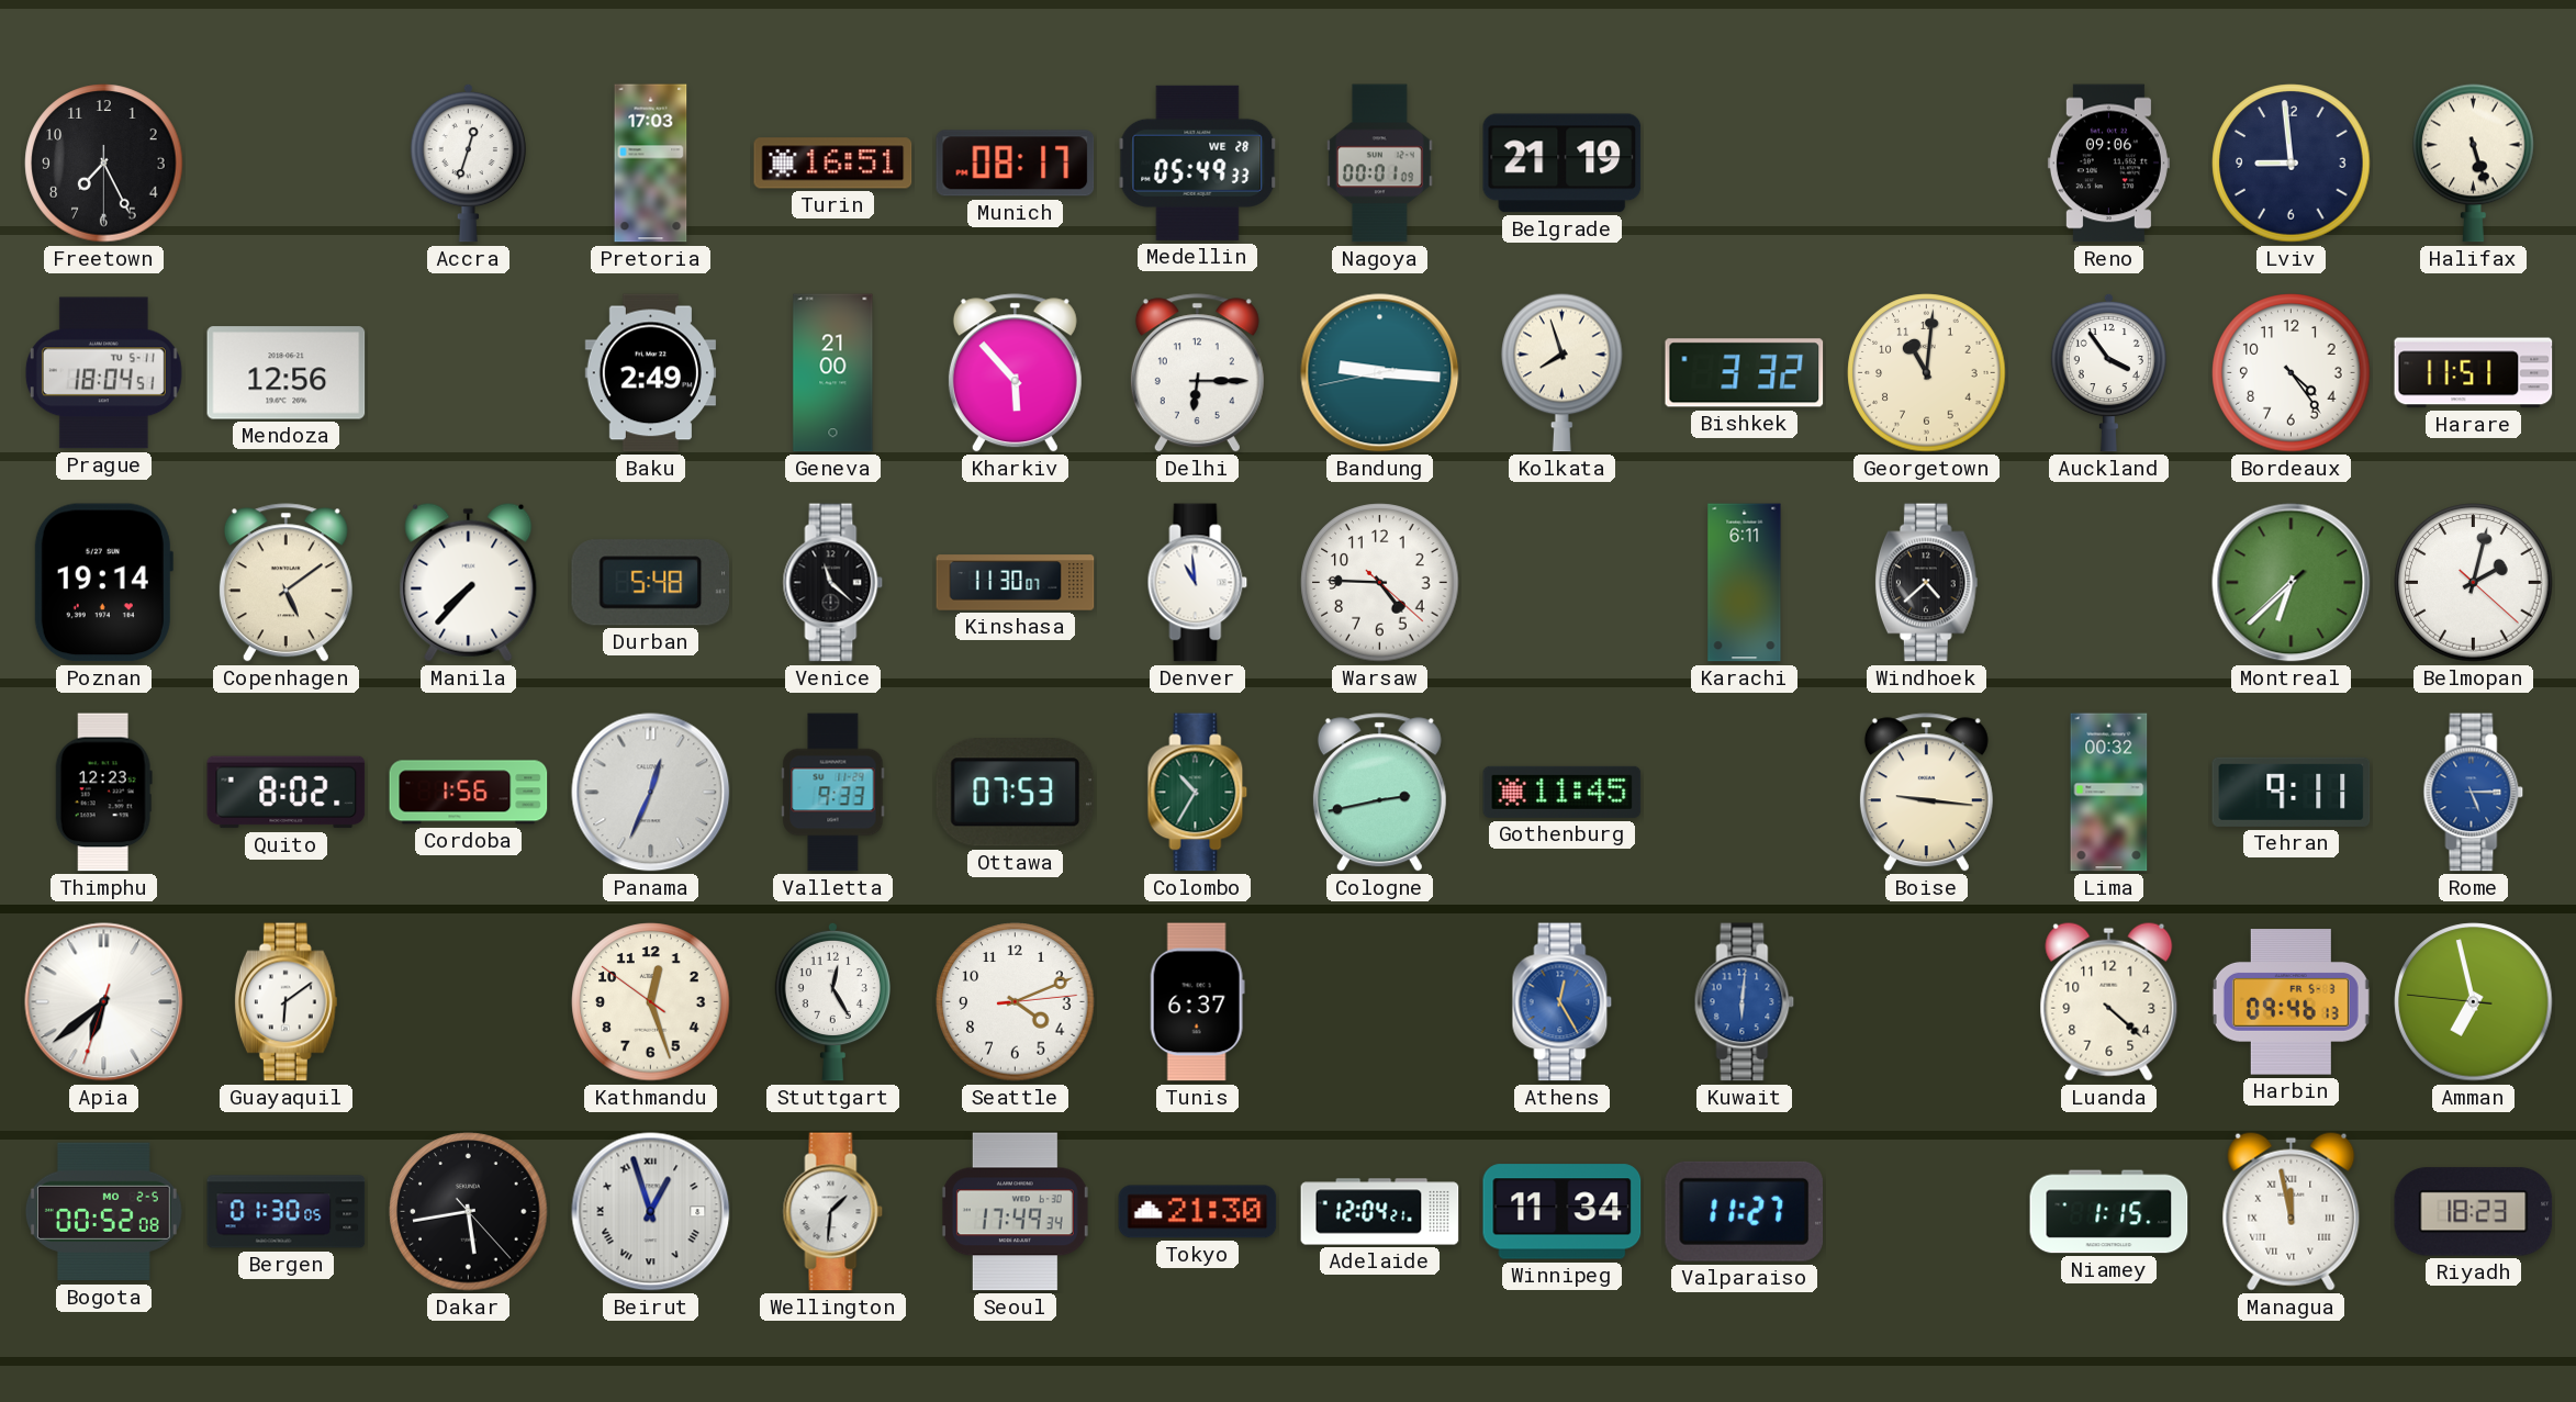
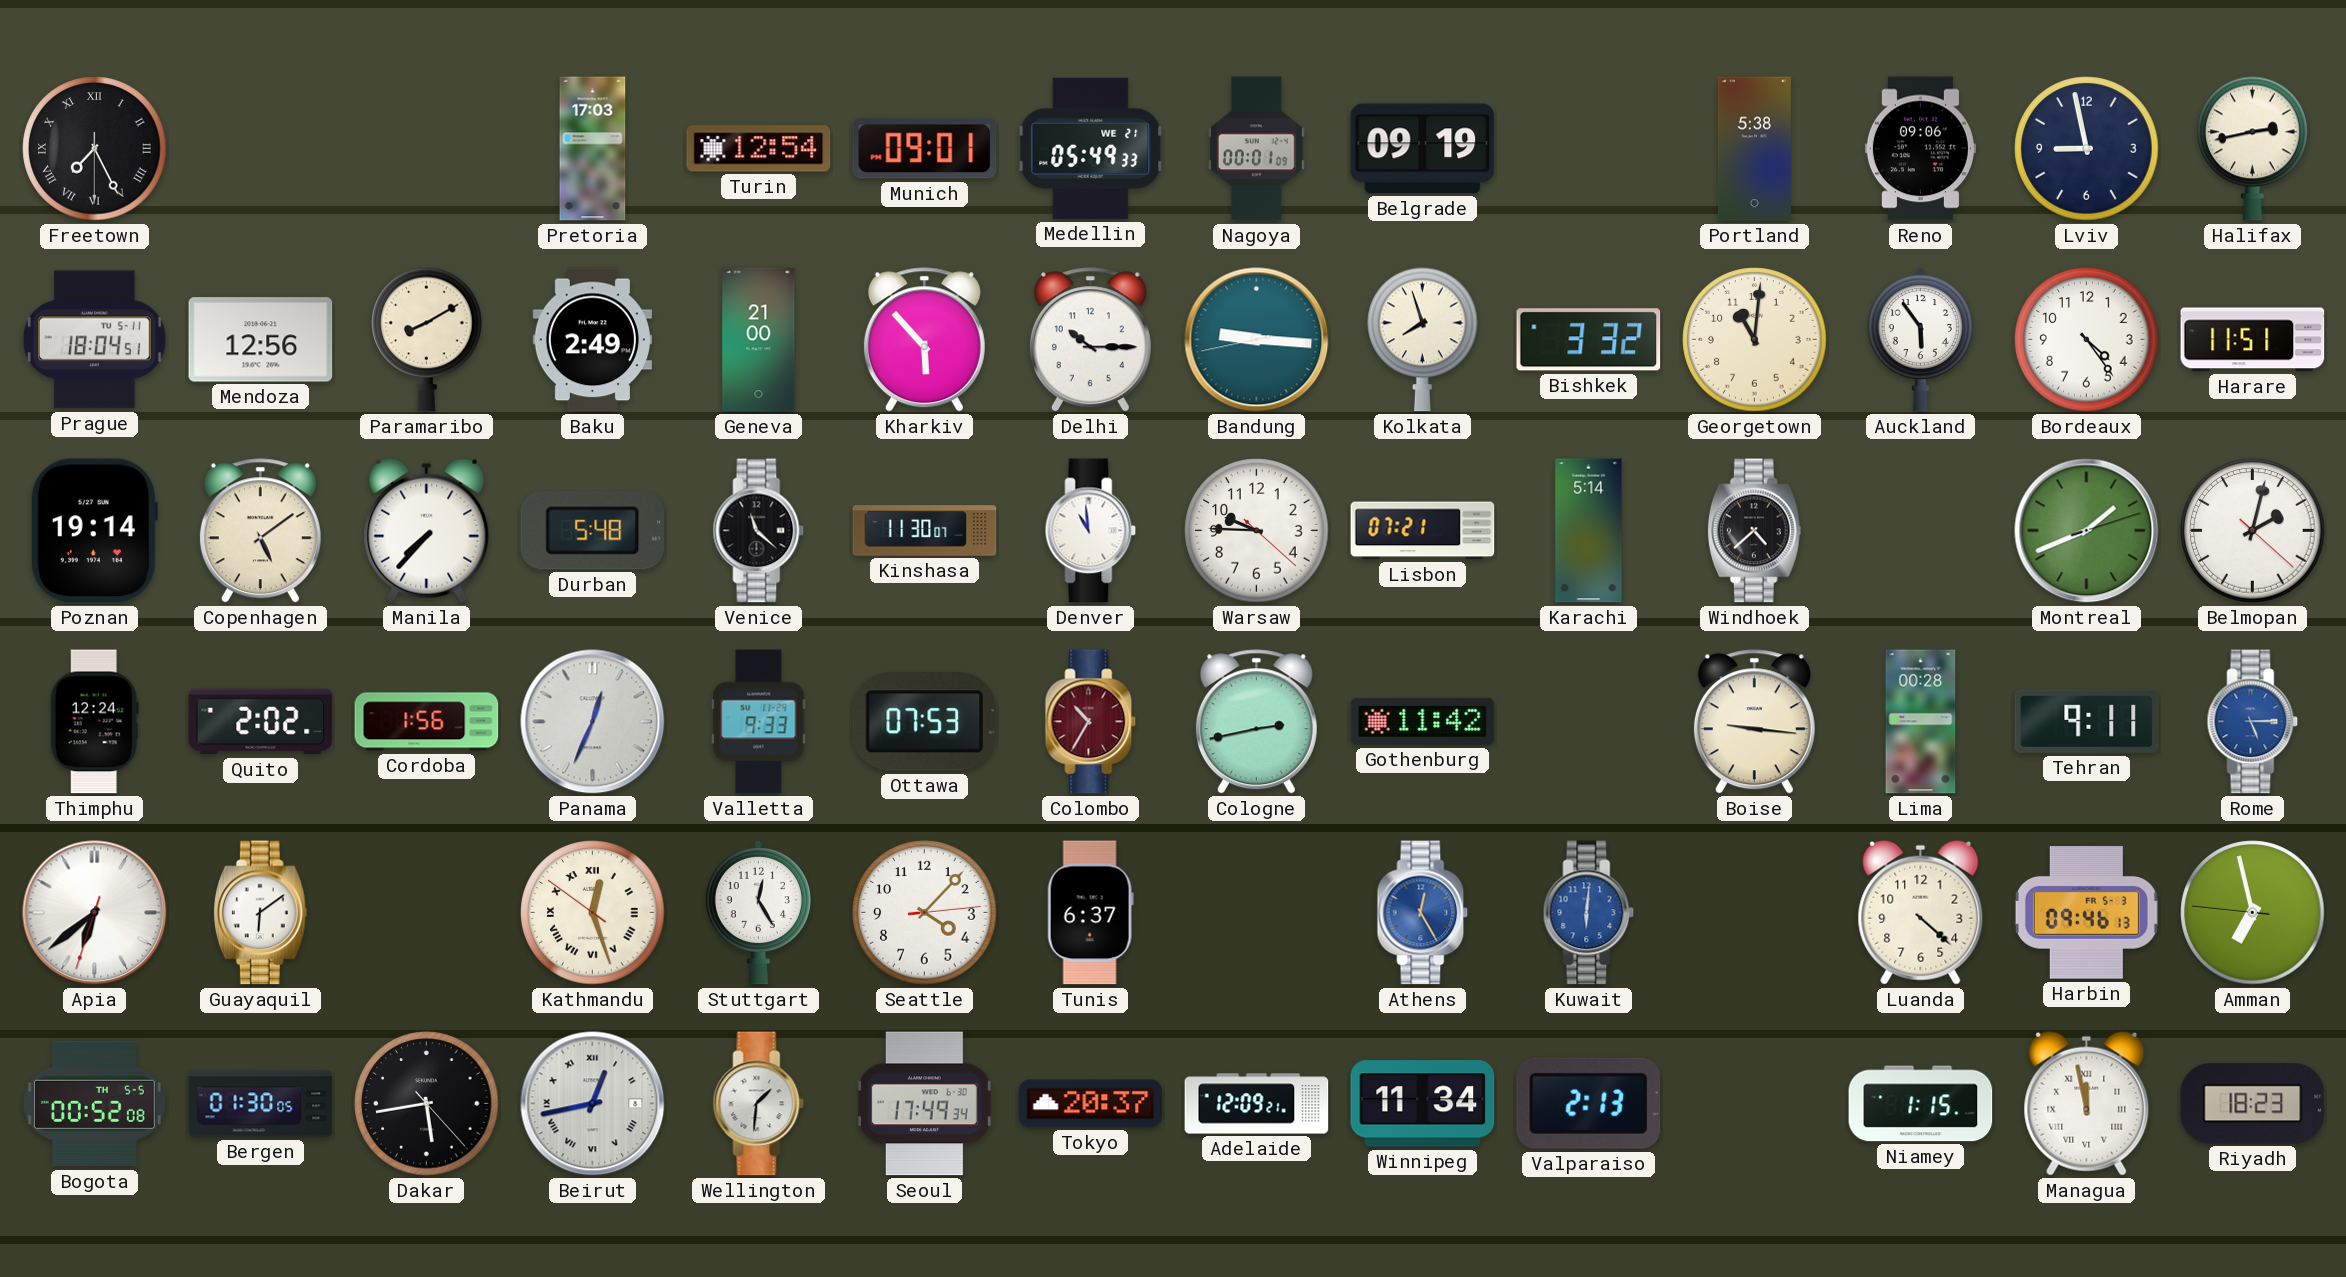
Freetown numerals: Arabic -> Roman
Accra: 12:33 -> none
Turin: 16:51 -> 12:54
Munich: 08:17 -> 09:01
Medellin date: WE 28 -> WE 21
Belgrade: 21:19 -> 09:19
Portland: none -> 5:38
Lviv: 8:59 -> 8:58
Halifax: 5:27 -> 2:43
Paramaribo: none -> 8:10
Delhi: 6:15 -> 10:15
Auckland: 3:54 -> 5:54
Warsaw: 4:45 -> 9:45
Lisbon: none -> 07:21
Karachi: 6:11 -> 5:14
Montreal: 6:37 -> 1:41
Thimphu: 12:23 -> 12:24
Quito: 8:02 -> 2:02
Colombo dial: green -> burgundy
Gothenburg: 11:45 -> 11:42
Lima: 00:32 -> 00:28
Kathmandu numerals: Arabic -> Roman
Seattle: 4:11 -> 4:07
Bogota date: MO 2-5 -> TH 5-5
Beirut: 12:57 -> 12:43
Tokyo: 21:30 -> 20:37
Adelaide: 12:04 -> 12:09
Valparaiso: 11:27 -> 2:13
